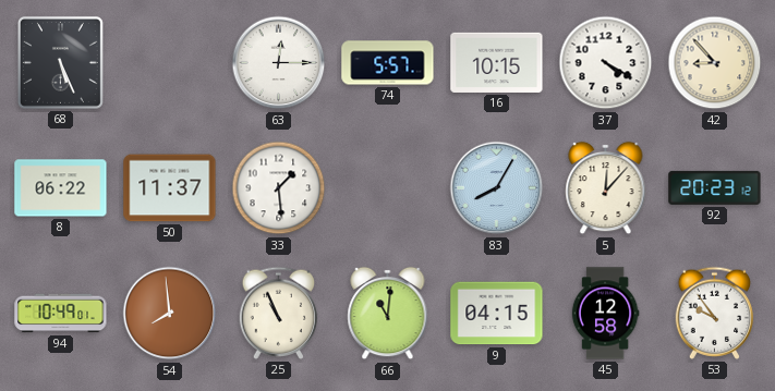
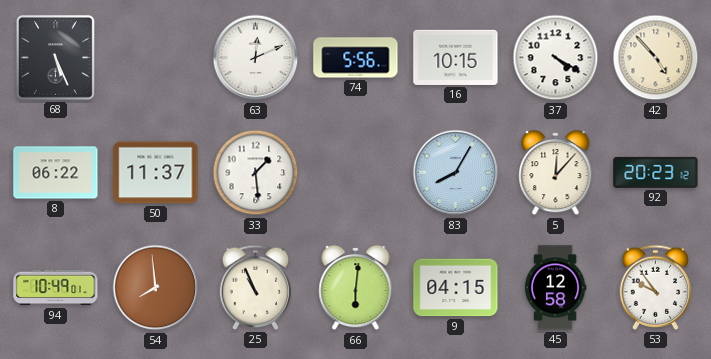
63: 12:15 -> 12:11
74: 5:57 -> 5:56
42: 8:53 -> 4:53
66: 11:01 -> 6:01
